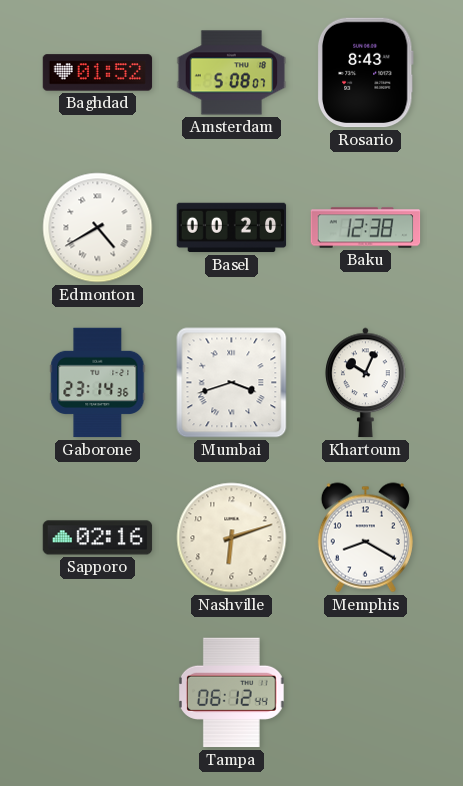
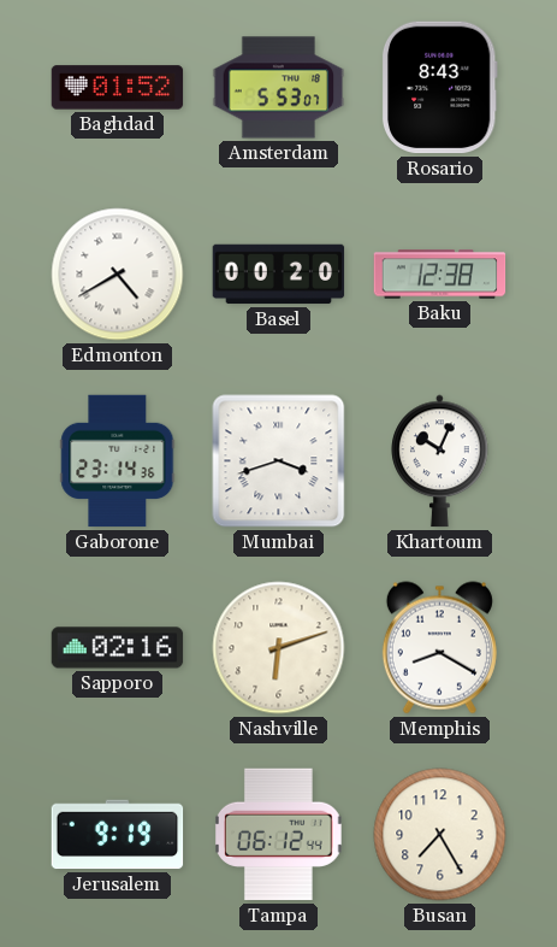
Amsterdam: 5:08 -> 5:53
Jerusalem: none -> 9:19
Busan: none -> 7:25
